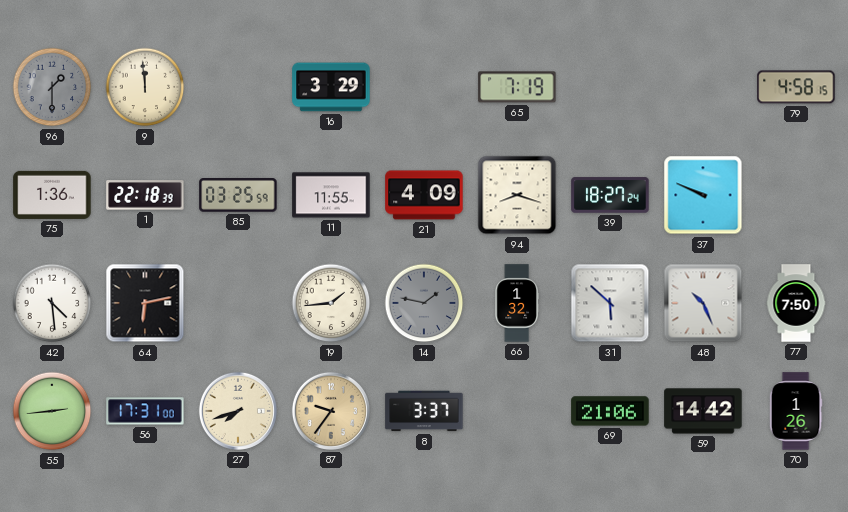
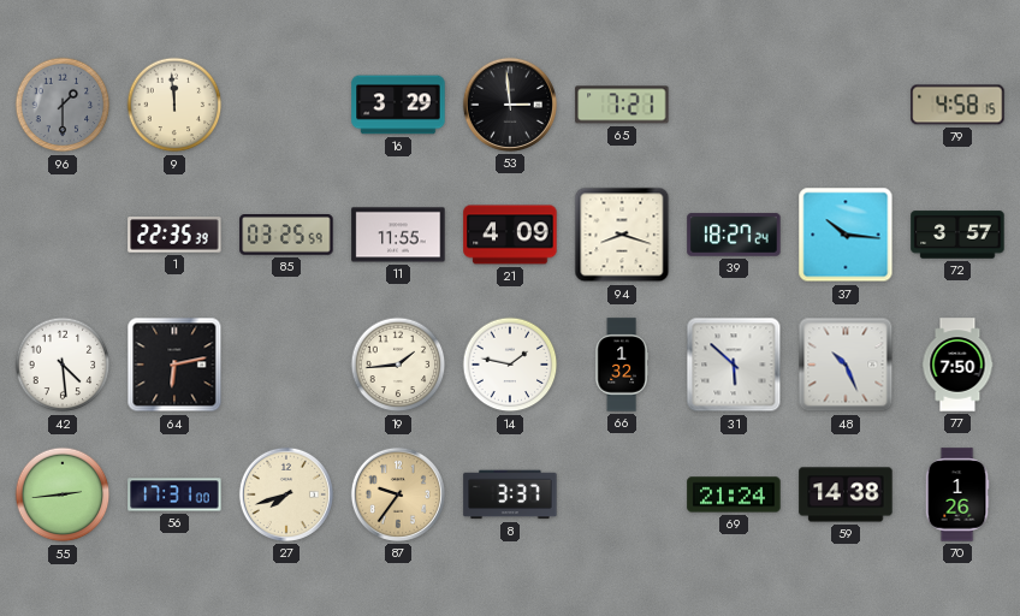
53: none -> 2:59
65: 7:19 -> 7:21
75: 1:36 -> none
1: 22:18 -> 22:35
37: 9:49 -> 10:16
72: none -> 3:57
14 dial: grey -> white
69: 21:06 -> 21:24
59: 14:42 -> 14:38
